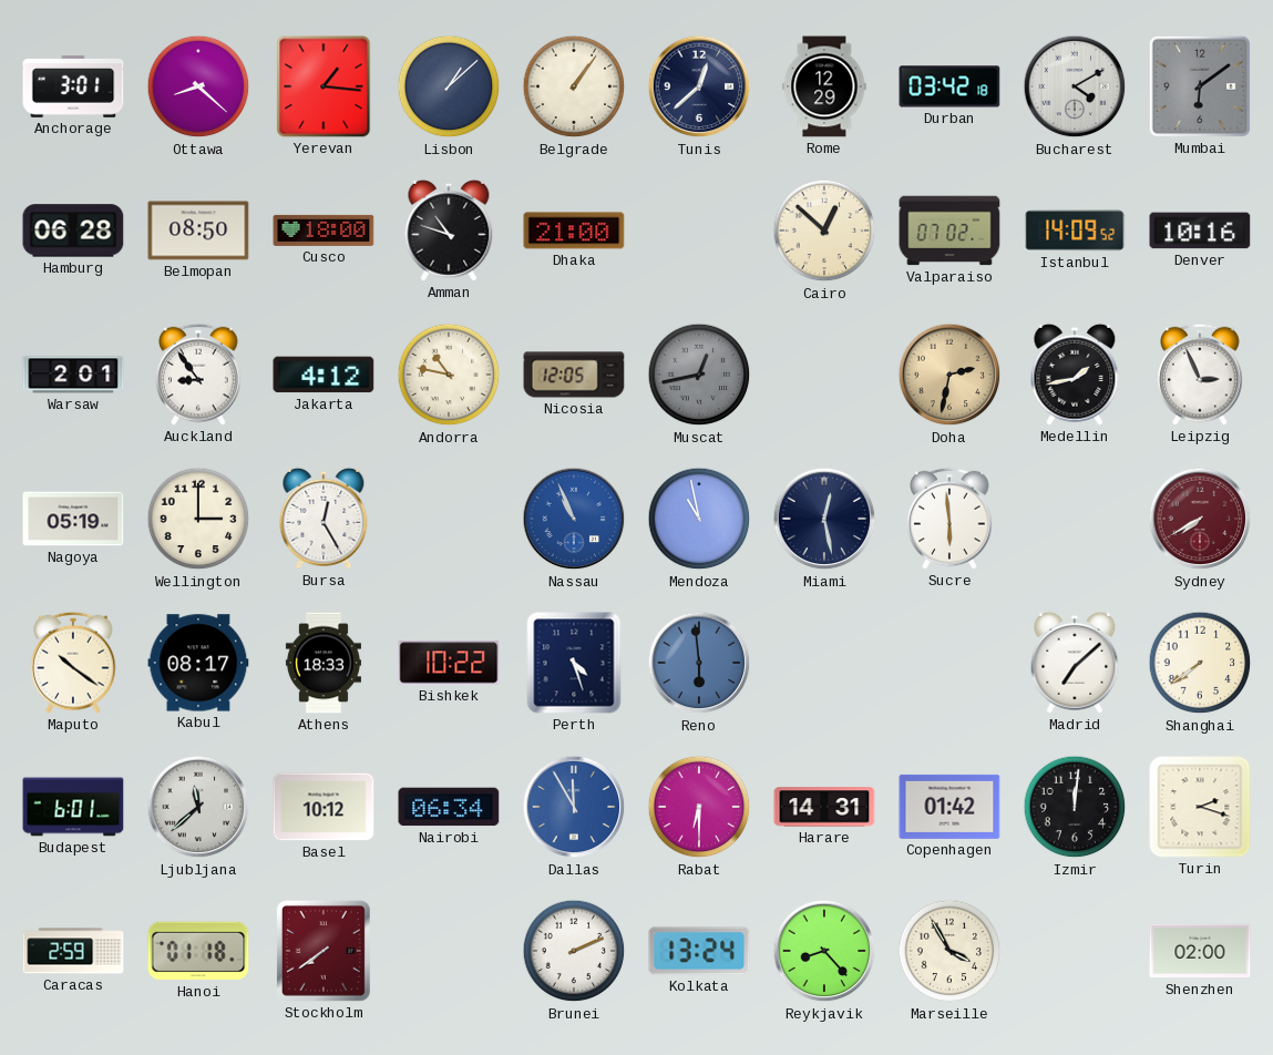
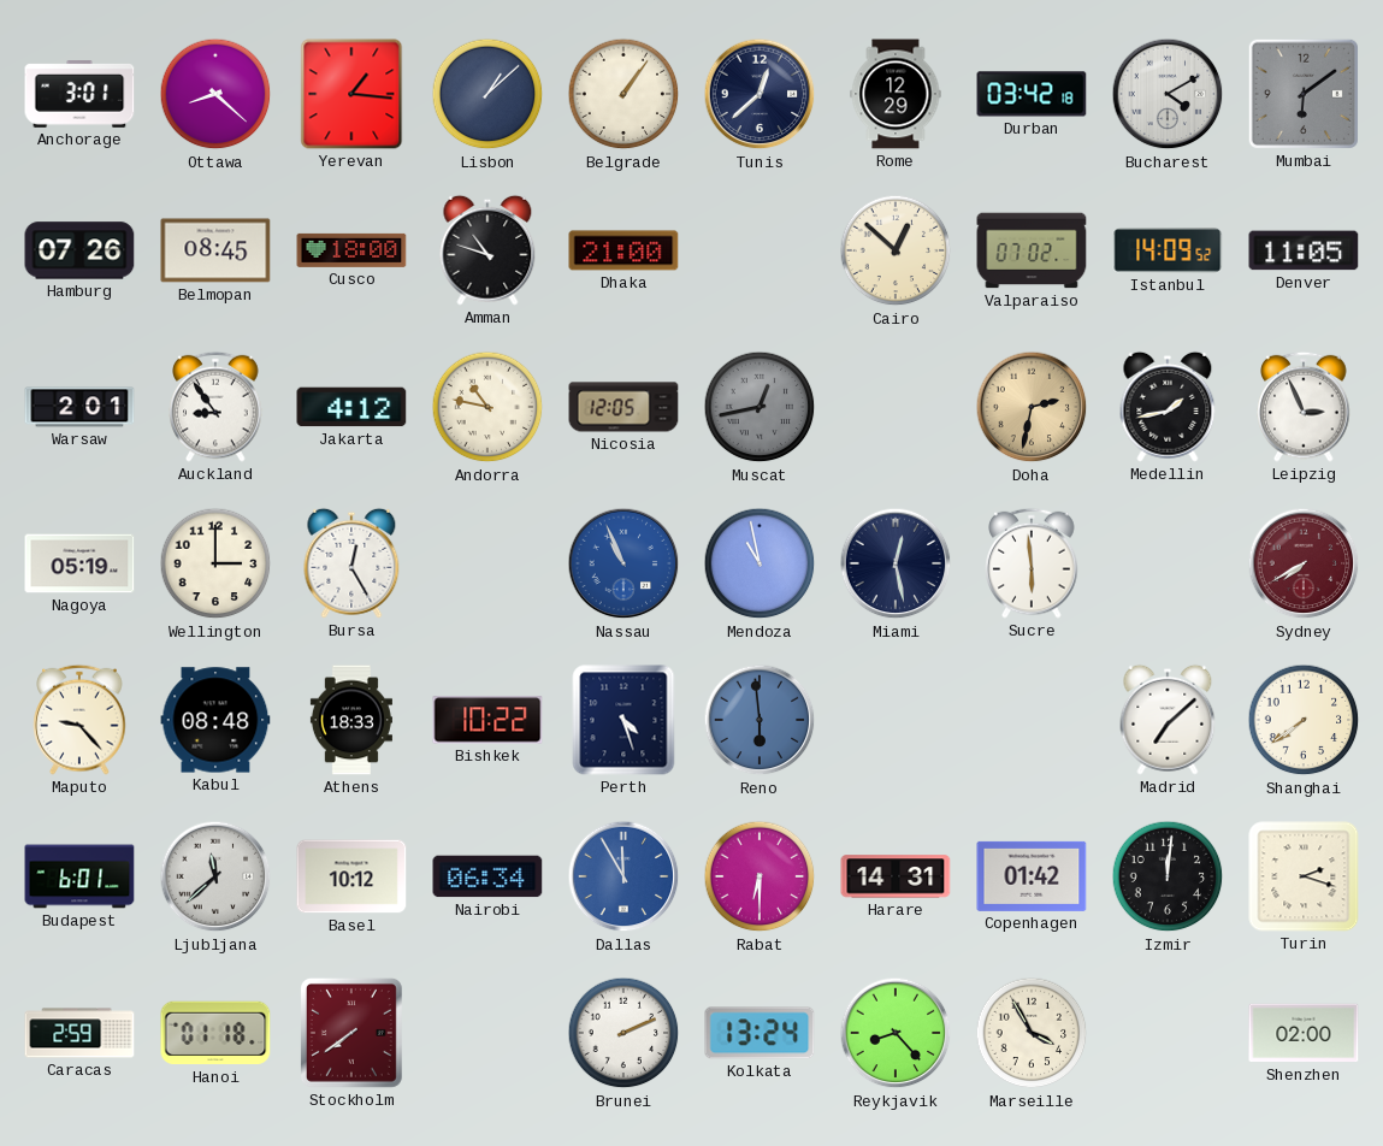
Hamburg: 06:28 -> 07:26
Belmopan: 08:50 -> 08:45
Denver: 10:16 -> 11:05
Maputo: 10:21 -> 9:23
Kabul: 08:17 -> 08:48
